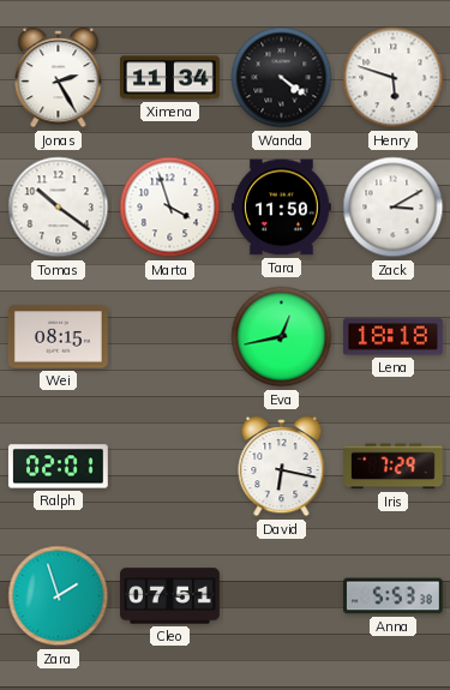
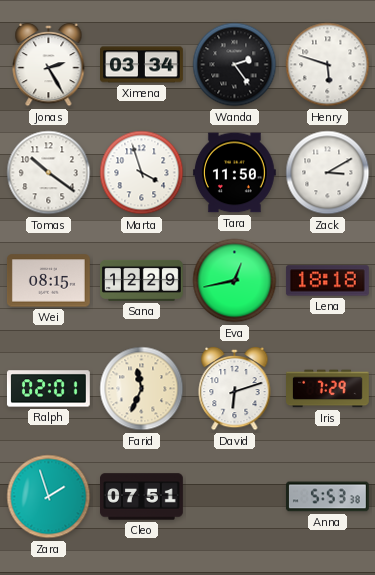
Ximena: 11:34 -> 03:34
Wanda: 4:21 -> 2:24
Sana: none -> 12:29
Farid: none -> 11:34
David: 6:17 -> 6:12
